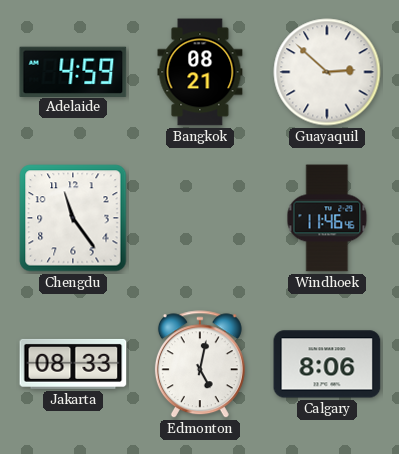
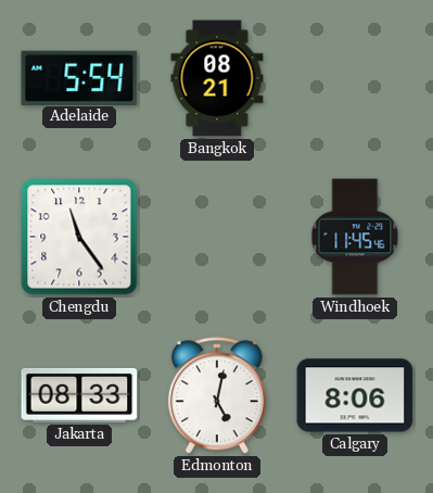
Adelaide: 4:59 -> 5:54
Guayaquil: 2:52 -> none
Windhoek: 11:46 -> 11:45
